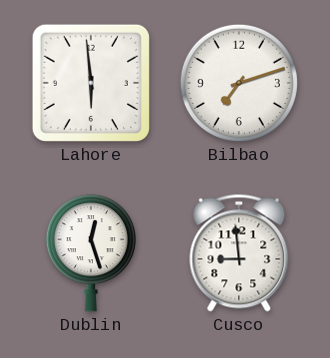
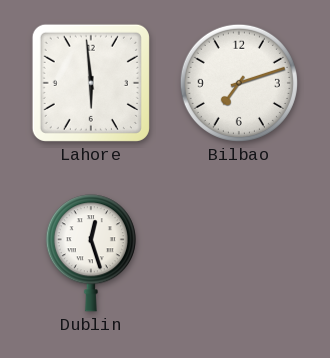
Cusco: 8:59 -> none
